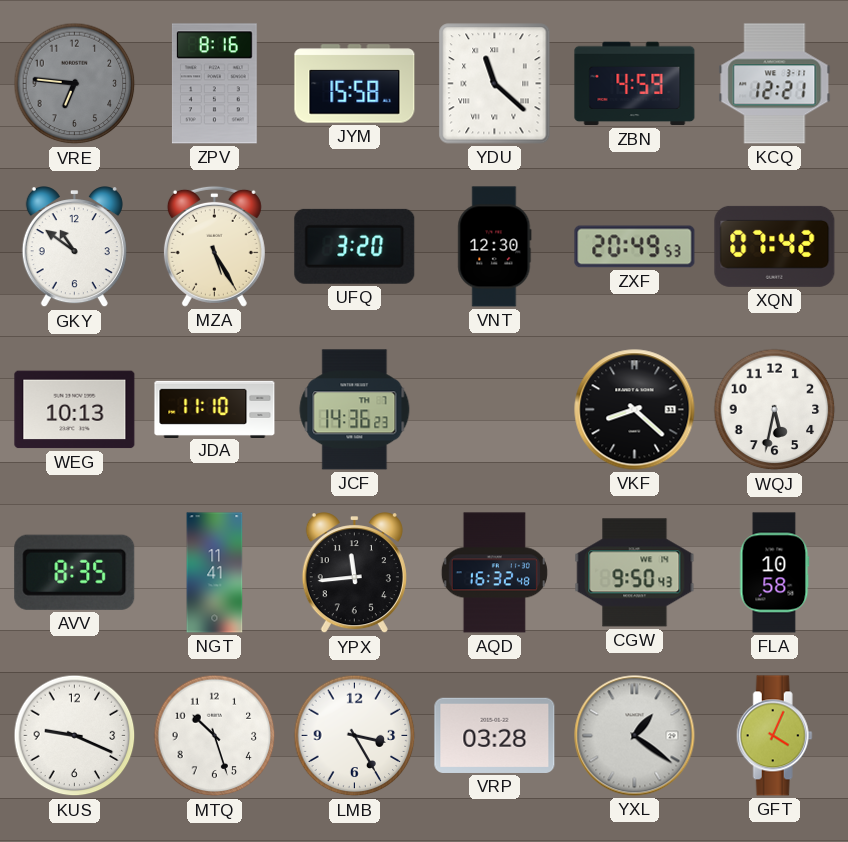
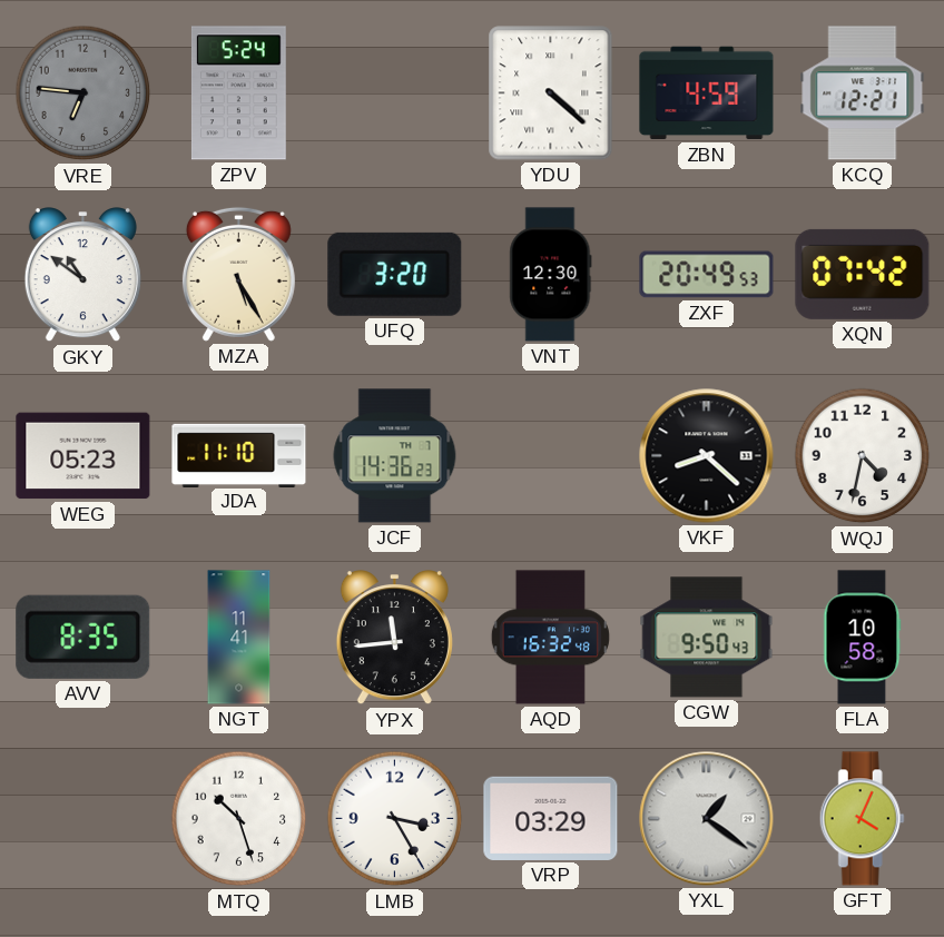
ZPV: 8:16 -> 5:24
JYM: 15:58 -> none
YDU: 11:22 -> 4:22
WEG: 10:13 -> 05:23
WQJ: 5:32 -> 4:32
KUS: 9:19 -> none
VRP: 03:28 -> 03:29
